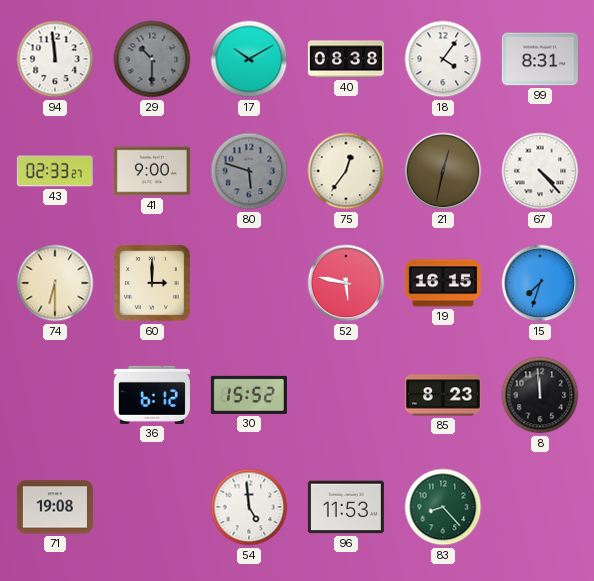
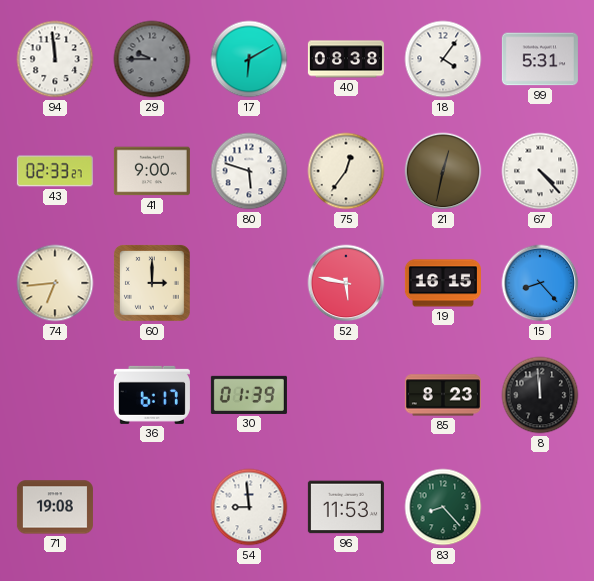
29: 10:30 -> 9:45
17: 10:10 -> 6:10
99: 8:31 -> 5:31
80 dial: grey -> white
74: 6:30 -> 6:44
15: 7:33 -> 8:23
36: 6:12 -> 6:17
30: 15:52 -> 01:39
54: 4:59 -> 8:59
